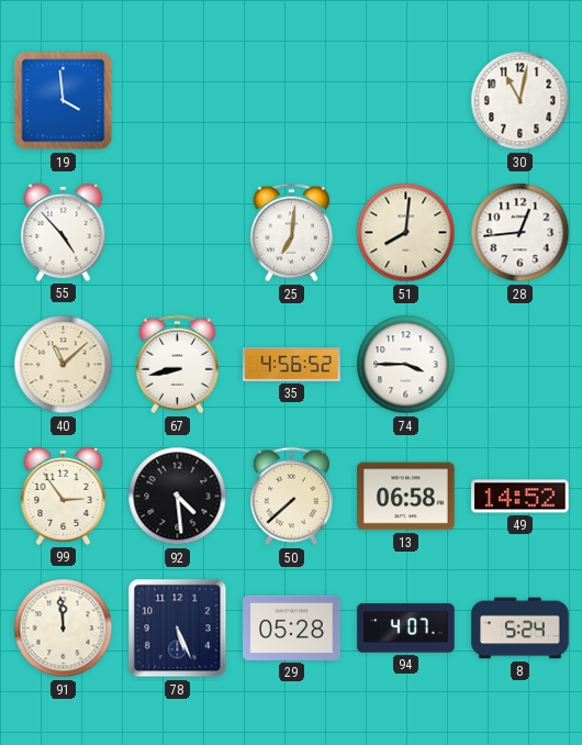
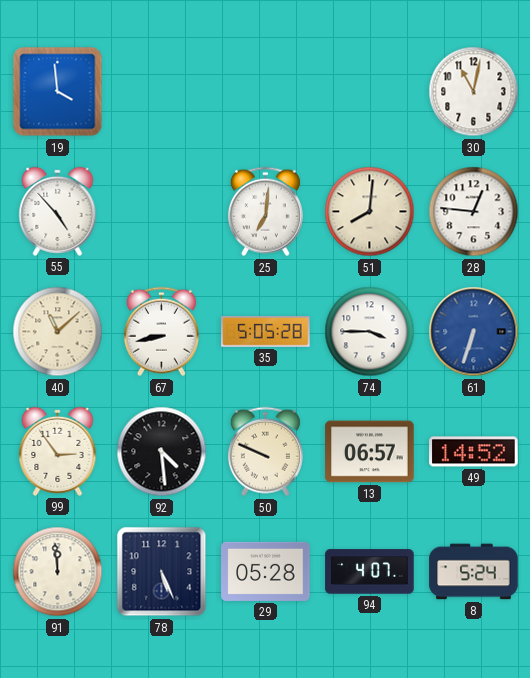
28: 12:44 -> 12:46
35: 4:56 -> 5:05
61: none -> 6:33
50: 7:38 -> 9:49
13: 06:58 -> 06:57
